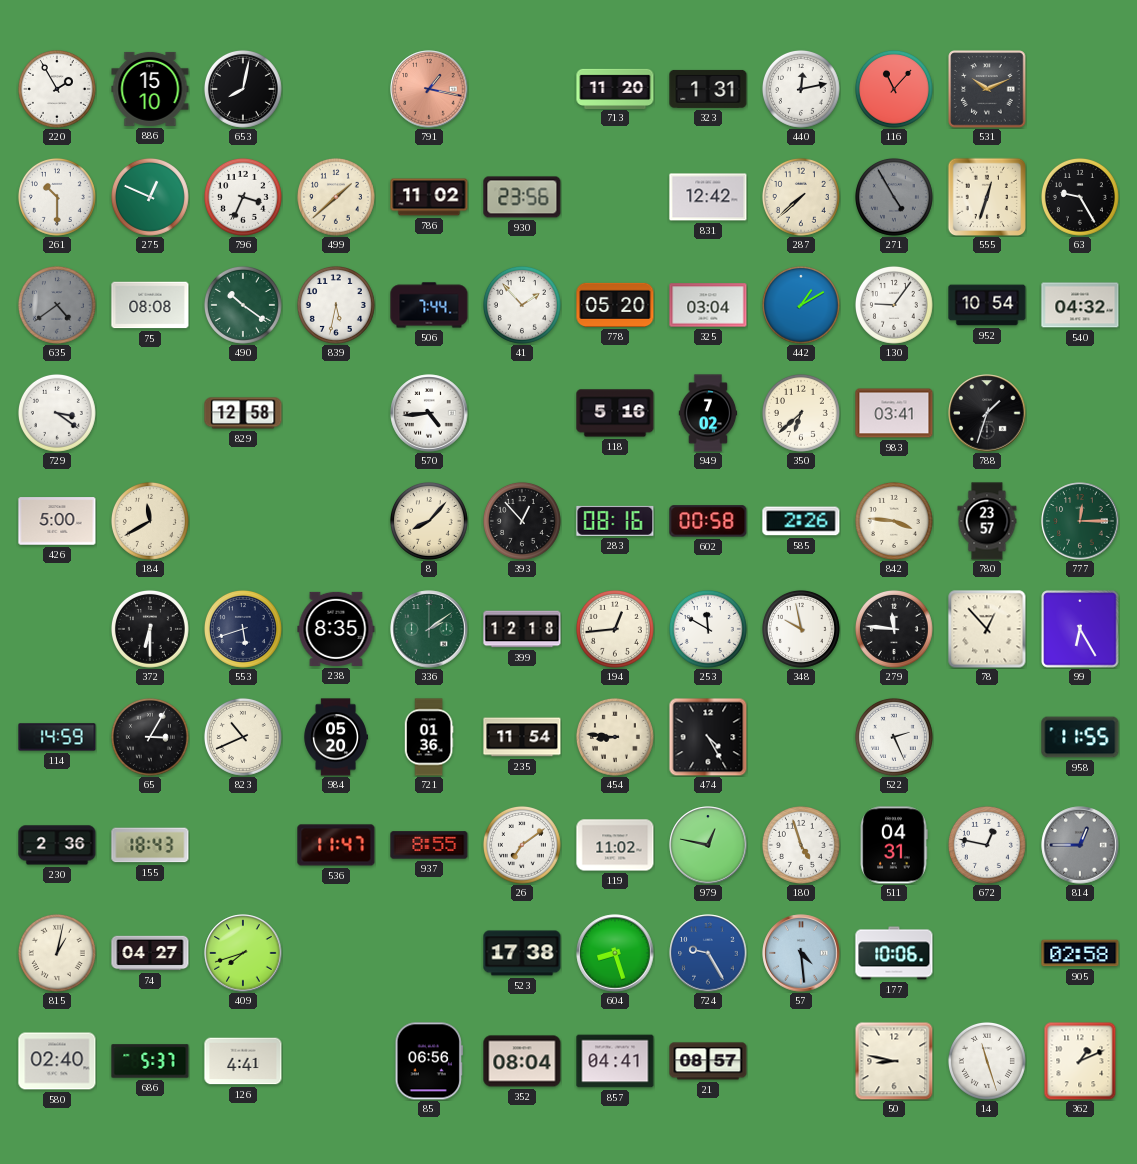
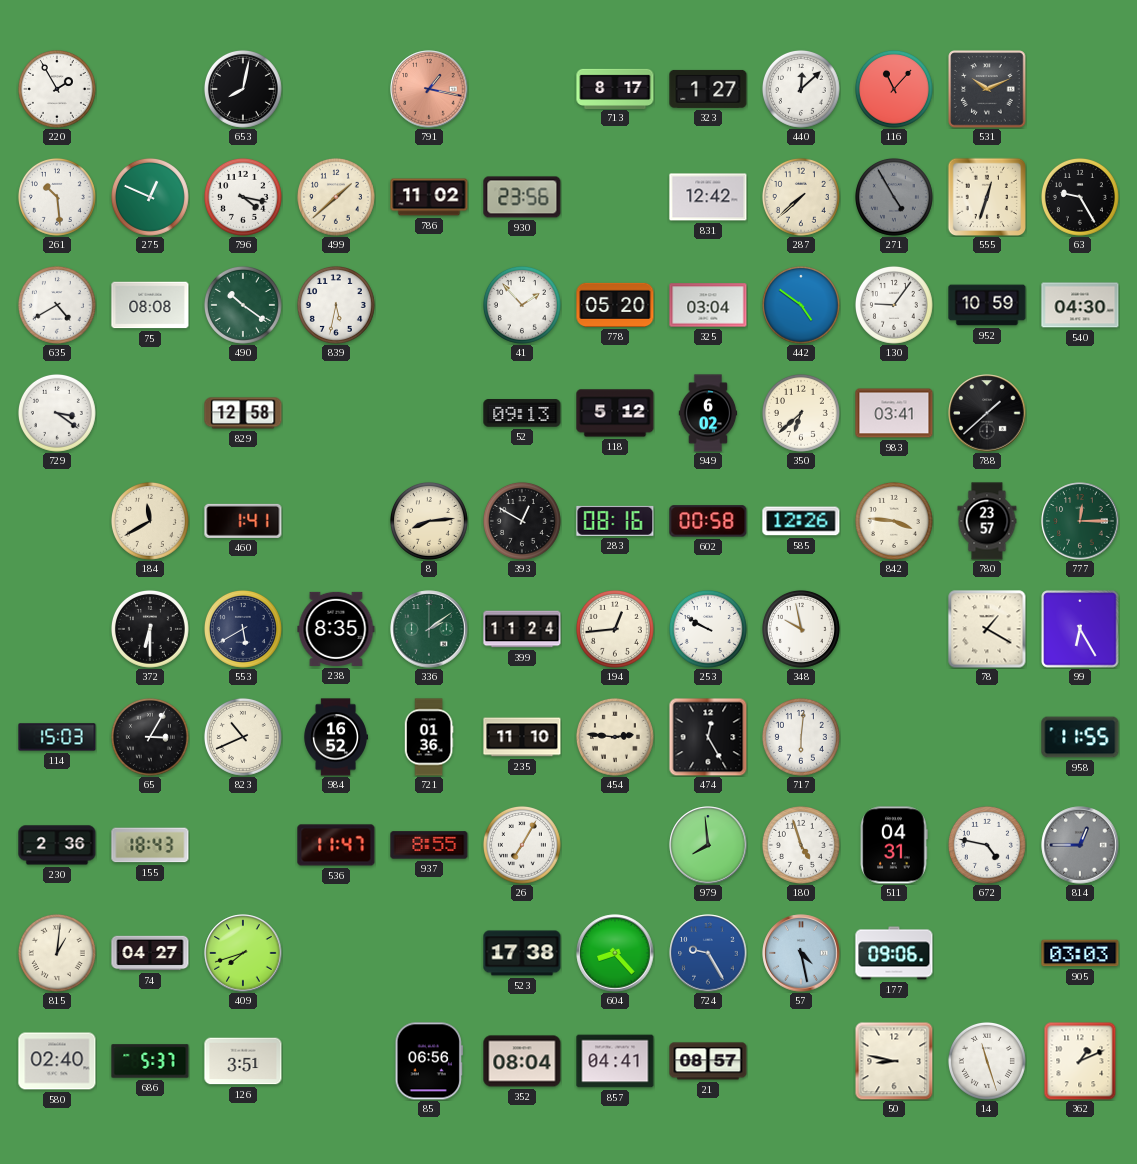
886: 15:10 -> none
713: 11:20 -> 8:17
323: 1:31 -> 1:27
440: 12:13 -> 12:08
261: 10:30 -> 10:29
796: 3:34 -> 4:17
635: 4:39 -> 4:40
635 dial: grey -> white
506: 7:44 -> none
442: 1:10 -> 4:51
952: 10:54 -> 10:59
540: 04:32 -> 04:30
570: 4:44 -> none
52: none -> 09:13
118: 5:16 -> 5:12
949: 7:02 -> 6:02
788: 1:33 -> 1:38
426: 5:00 -> none
460: none -> 1:41
8: 8:07 -> 8:14
393: 12:53 -> 12:50
585: 2:26 -> 12:26
553: 5:42 -> 5:40
399: 12:18 -> 11:24
253: 11:50 -> 9:50
279: 11:46 -> none
78: 12:53 -> 1:20
114: 14:59 -> 15:03
984: 05:20 -> 16:52
235: 11:54 -> 11:10
454: 8:46 -> 2:46
474: 4:25 -> 12:25
717: none -> 6:01
522: 2:26 -> none
26: 7:09 -> 7:05
119: 11:02 -> none
979: 12:47 -> 7:59
672: 12:47 -> 4:47
815: 1:02 -> 1:01
604: 8:27 -> 8:23
57: 4:29 -> 4:28
177: 10:06 -> 09:06
905: 02:58 -> 03:03
126: 4:41 -> 3:51
